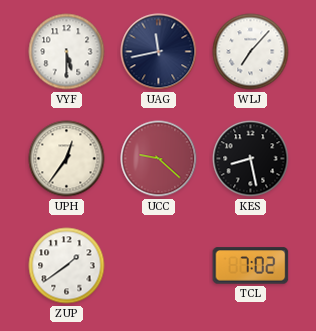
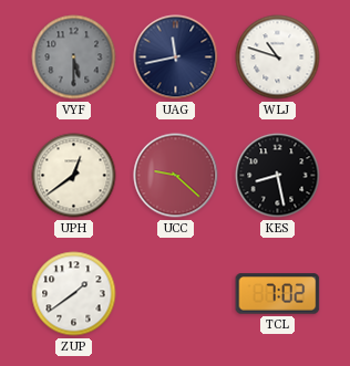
VYF dial: white -> grey
WLJ: 7:07 -> 10:48
UPH: 12:36 -> 12:39
